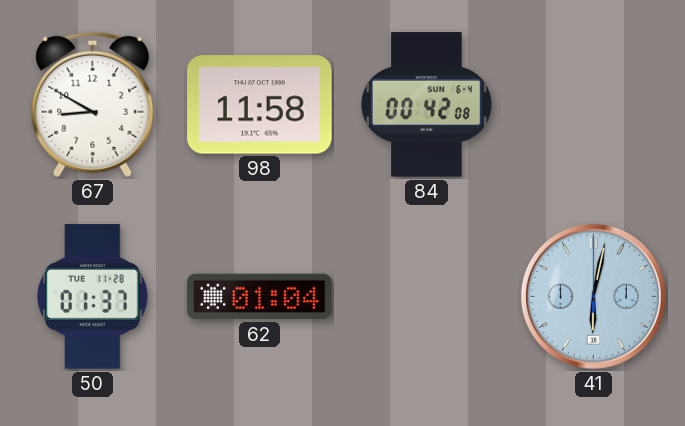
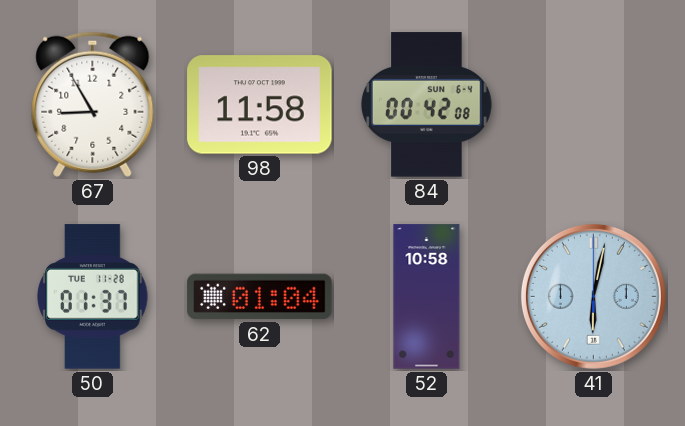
67: 8:50 -> 8:55
52: none -> 10:58
